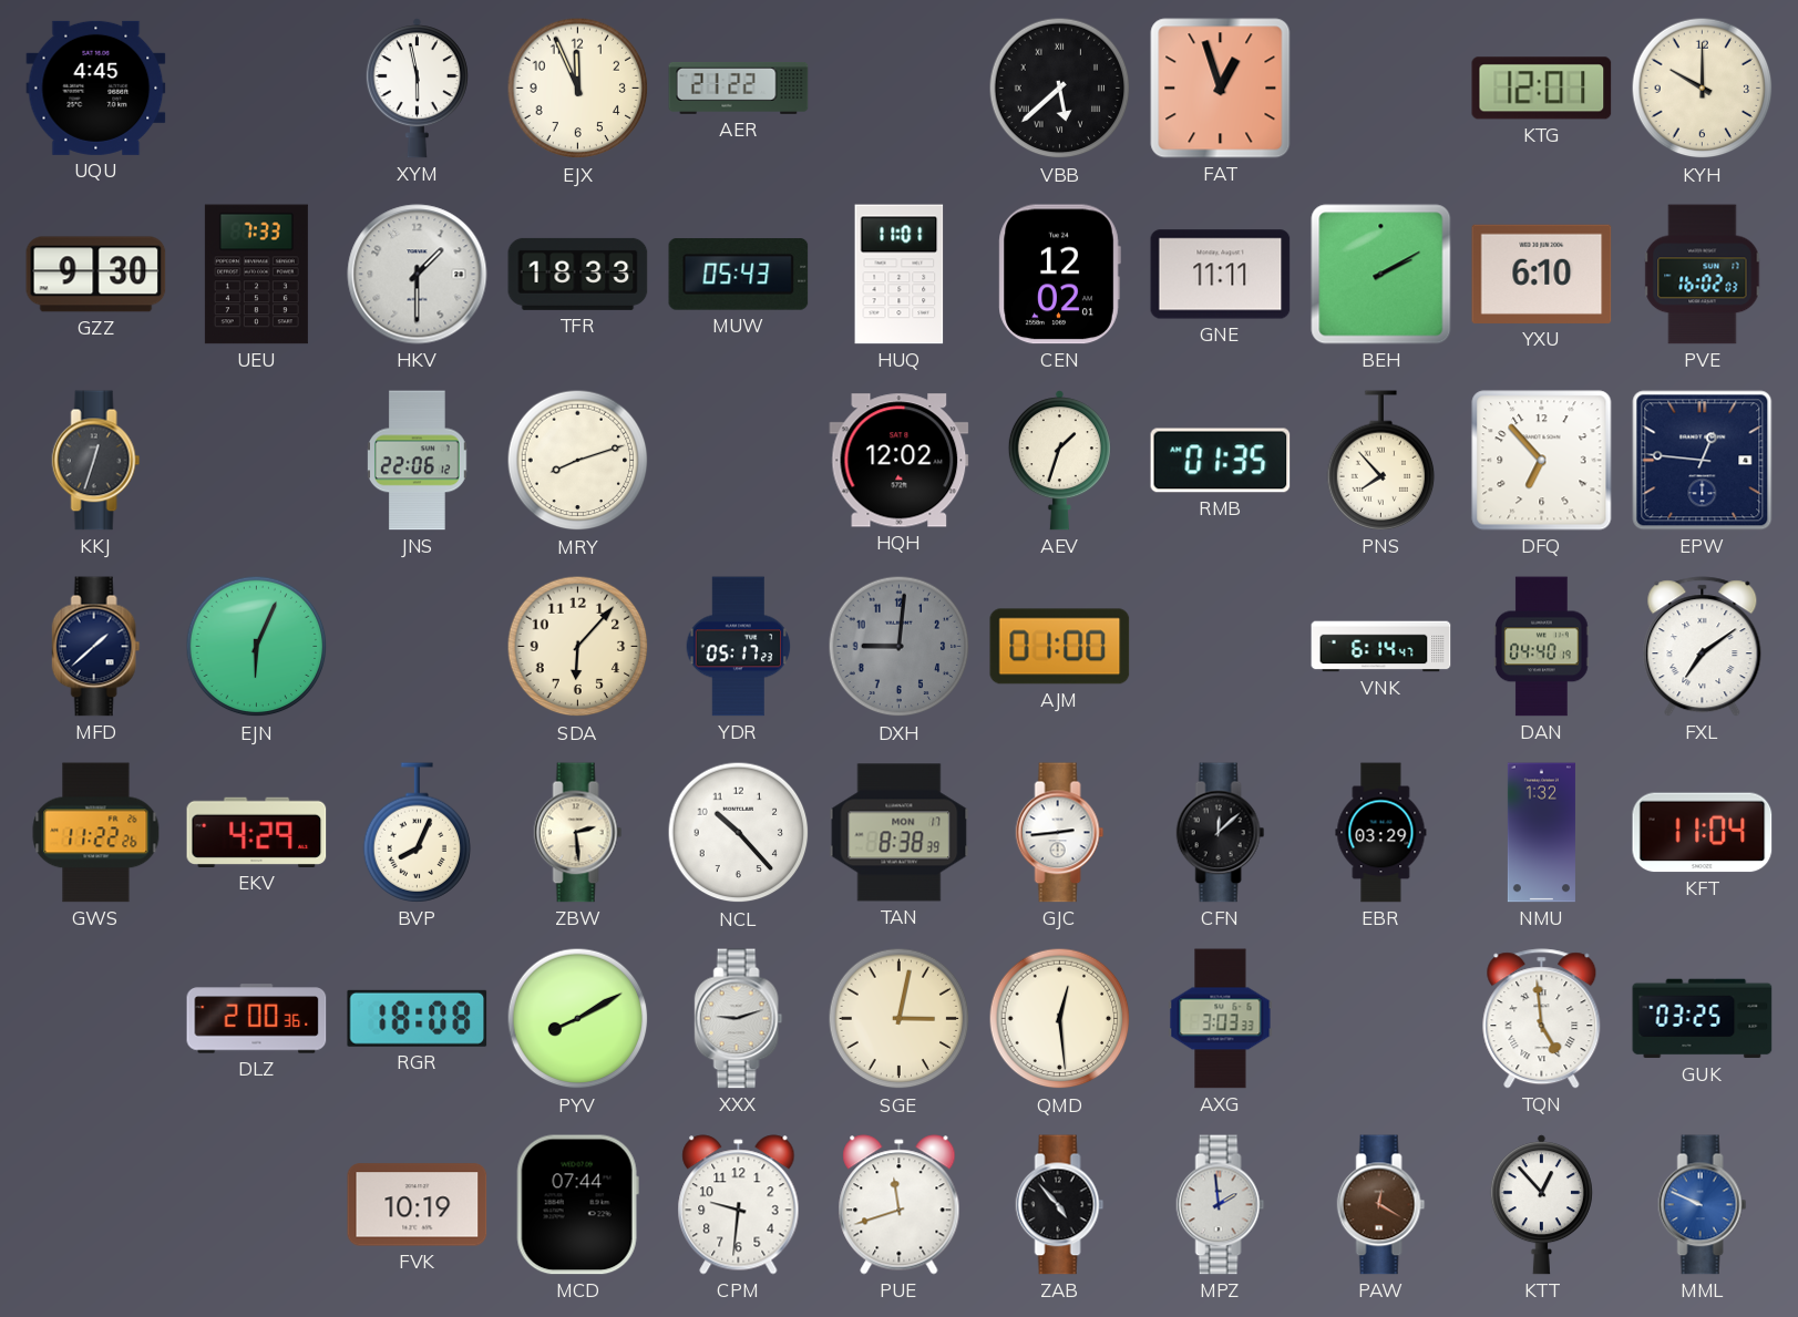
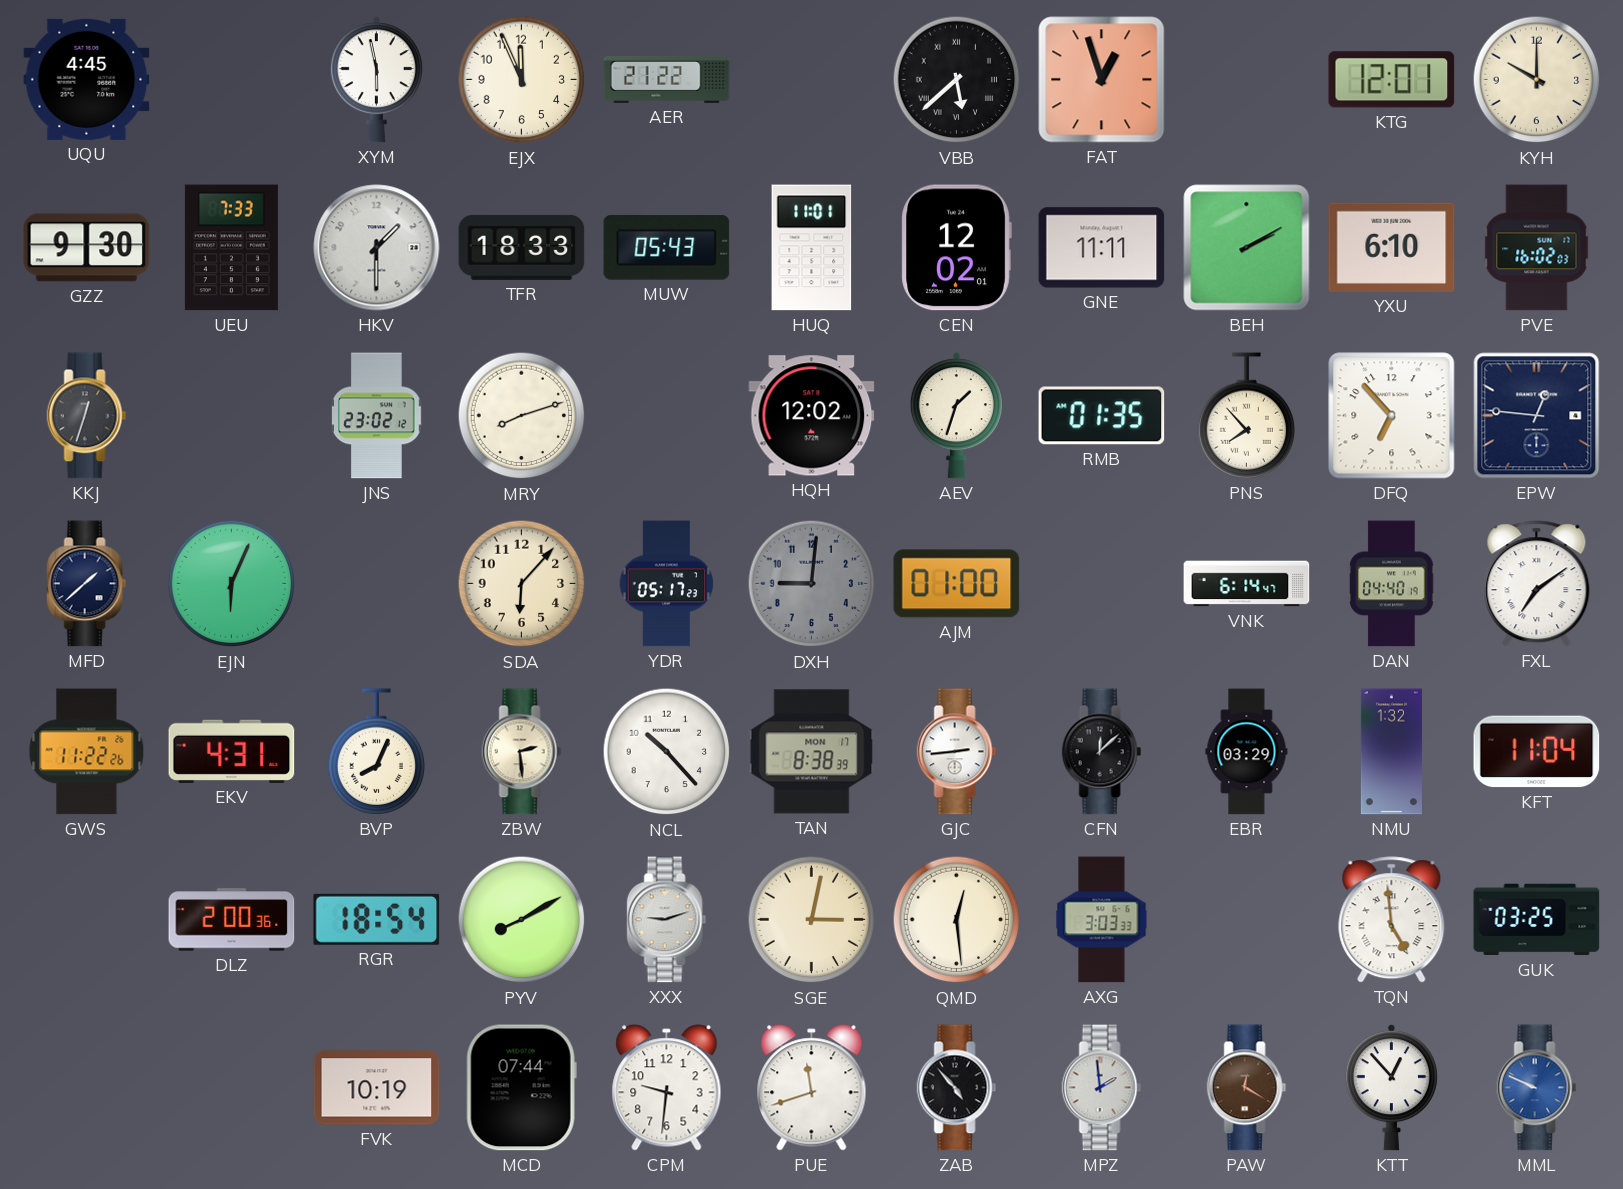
JNS: 22:06 -> 23:02
EKV: 4:29 -> 4:31
RGR: 18:08 -> 18:54
